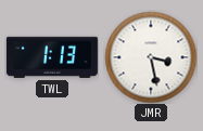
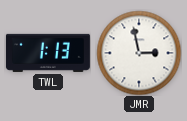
JMR: 3:28 -> 2:58
